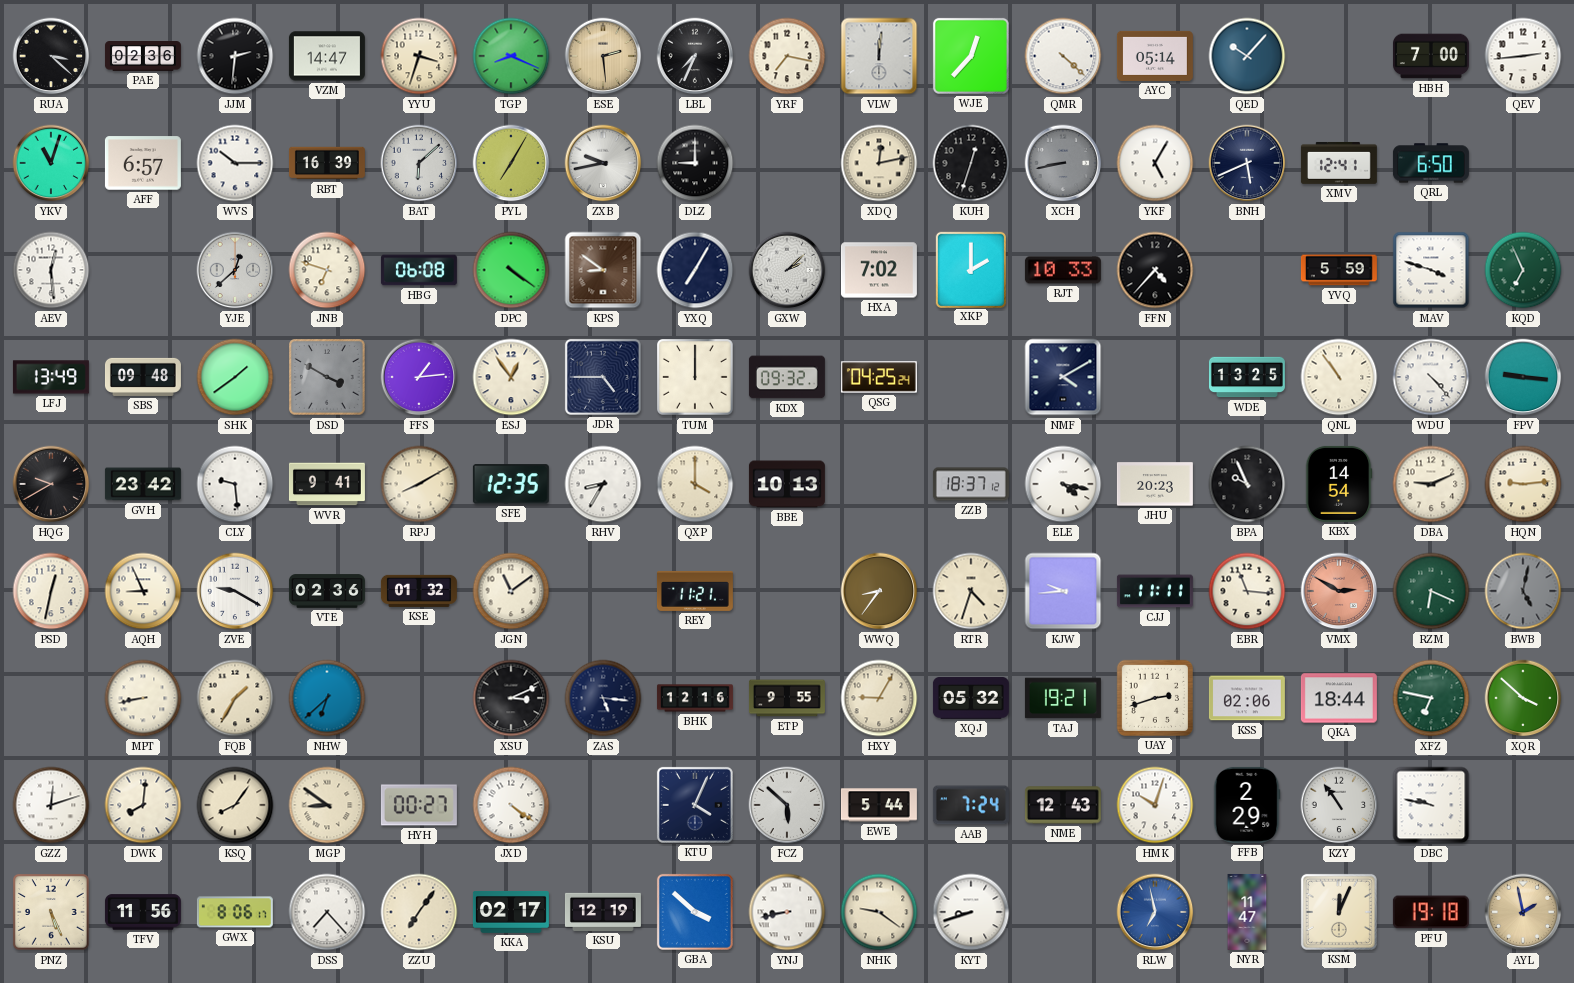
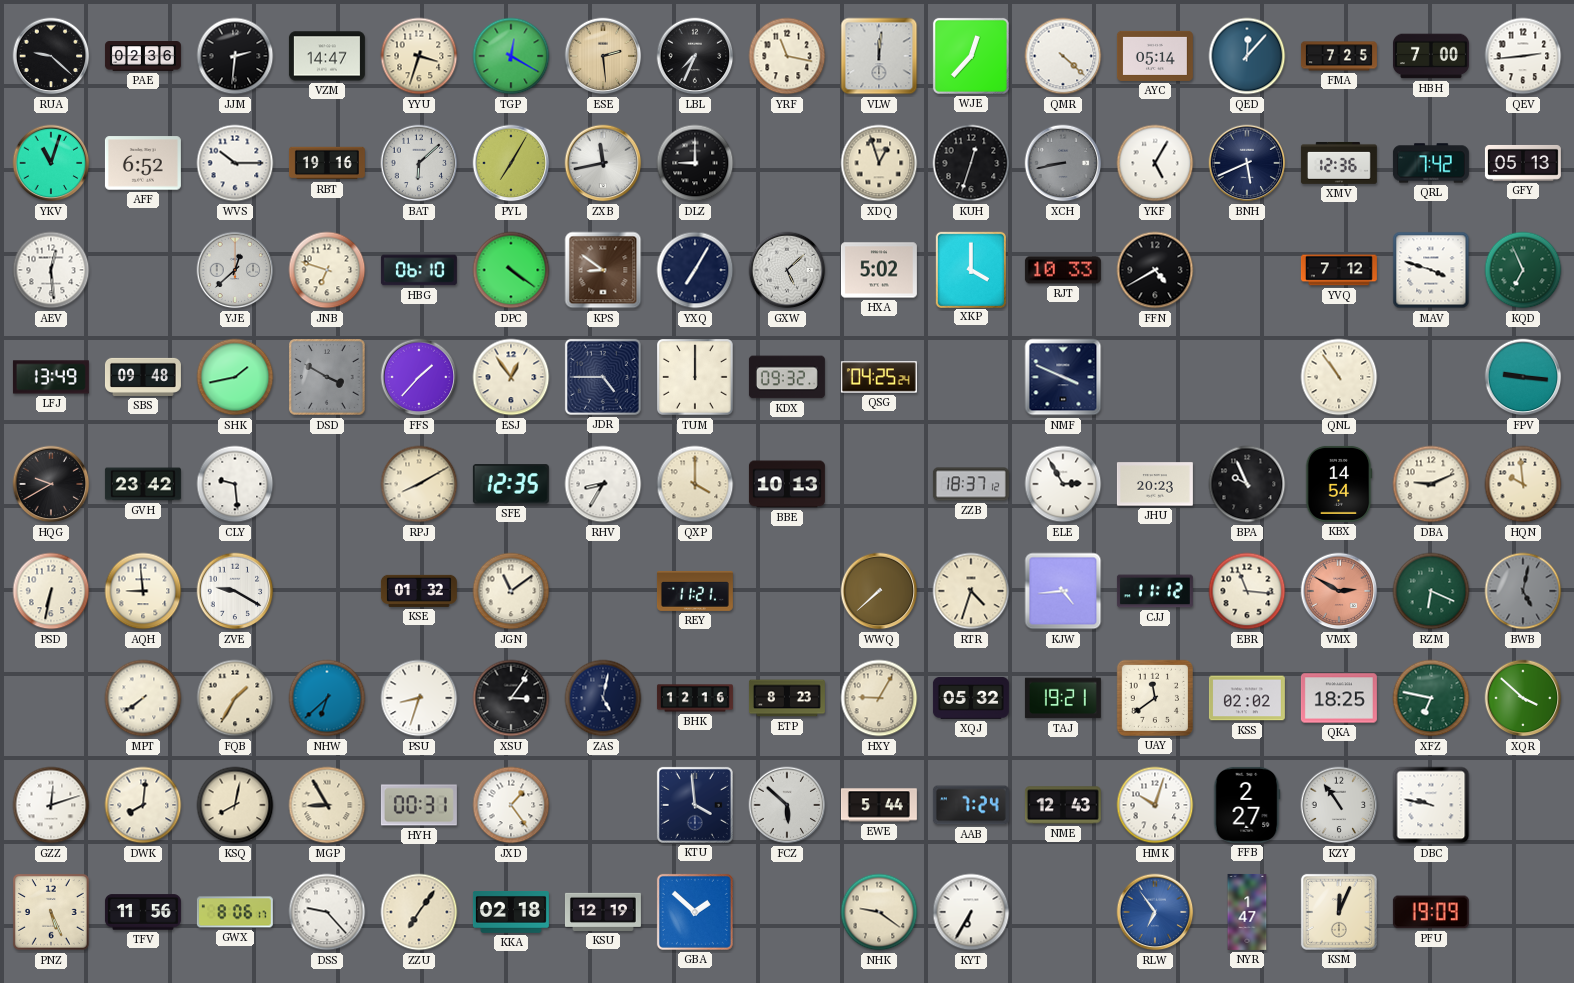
RUA: 3:22 -> 9:22
TGP: 8:19 -> 12:20
YRF: 7:17 -> 11:17
QED: 10:07 -> 12:07
FMA: none -> 7:25
AFF: 6:57 -> 6:52
RBT: 16:39 -> 19:16
ZXB: 9:43 -> 11:43
XDQ: 12:13 -> 12:57
XMV: 12:41 -> 12:36
QRL: 6:50 -> 7:42
GFY: none -> 05:13
HBG: 06:08 -> 06:10
GXW: 2:08 -> 5:08
HXA: 7:02 -> 5:02
XKP: 2:00 -> 4:00
FFN: 4:37 -> 4:40
YVQ: 5:59 -> 7:12
SHK: 1:39 -> 1:43
FFS: 1:14 -> 1:37
NMF: 4:10 -> 3:49
WDE: 13:25 -> none
WDU: 4:23 -> none
WVR: 9:41 -> none
ELE: 4:17 -> 2:55
HQN: 9:14 -> 9:59
PSD: 12:32 -> 6:32
AQH: 8:56 -> 8:59
VTE: 02:36 -> none
WWQ: 8:36 -> 7:38
KJW: 9:44 -> 4:44
CJJ: 11:11 -> 11:12
MPT: 8:43 -> 7:39
PSU: none -> 8:33
XSU: 3:11 -> 3:06
ZAS: 5:16 -> 5:02
ETP: 9:55 -> 8:23
UAY: 2:42 -> 11:39
KSS: 02:06 -> 02:02
QKA: 18:44 -> 18:25
KSQ: 8:06 -> 8:02
MGP: 8:51 -> 8:55
HYH: 00:27 -> 00:31
JXD: 4:21 -> 1:24
KTU: 4:04 -> 3:59
FFB: 2:29 -> 2:27
DSS: 7:23 -> 9:23
KKA: 02:17 -> 02:18
GBA: 3:52 -> 1:52
YNJ: 8:43 -> none
KYT: 8:42 -> 6:35
RLW: 6:58 -> 6:54
NYR: 11:47 -> 1:47
PFU: 19:18 -> 19:09
AYL: 1:58 -> none
